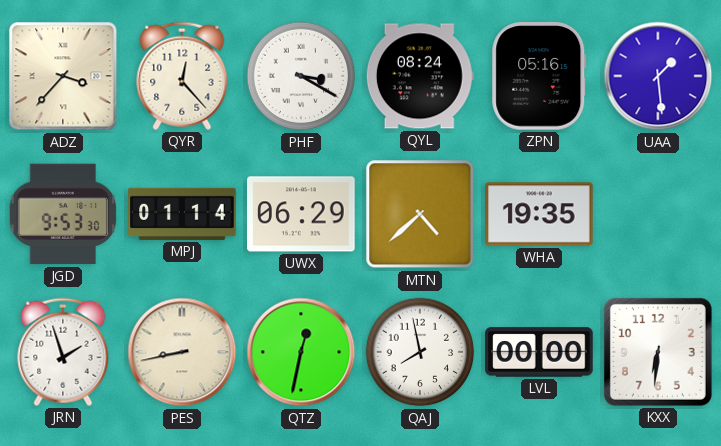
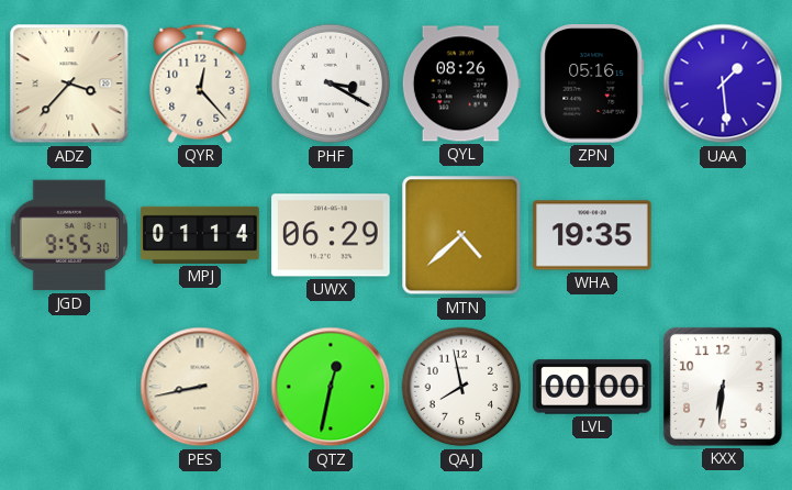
QYL: 08:24 -> 08:26
JGD: 9:53 -> 9:55
JRN: 1:57 -> none
